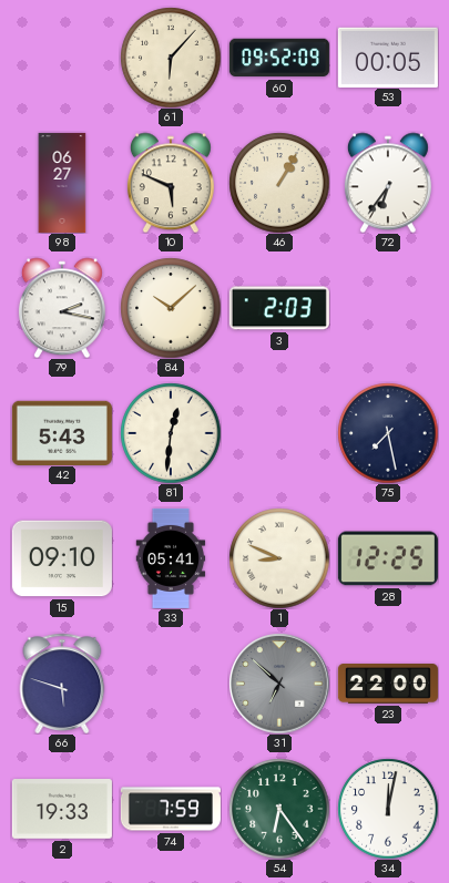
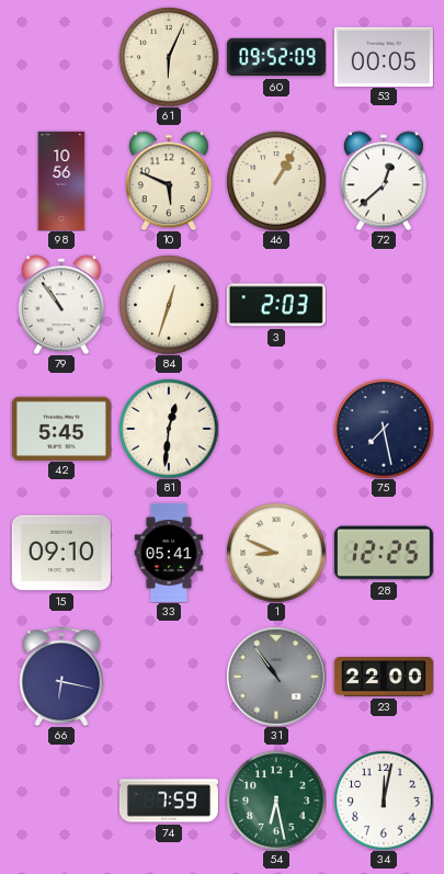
61: 6:07 -> 6:04
98: 06:27 -> 10:56
72: 6:36 -> 12:38
79: 2:17 -> 10:54
84: 10:08 -> 12:33
42: 5:43 -> 5:45
66: 5:48 -> 6:17
31: 6:52 -> 10:54
2: 19:33 -> none
54: 6:24 -> 6:28
